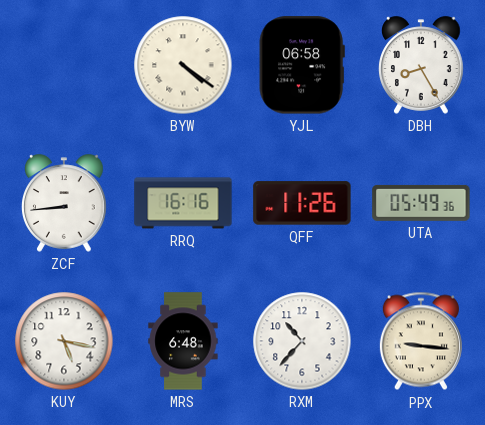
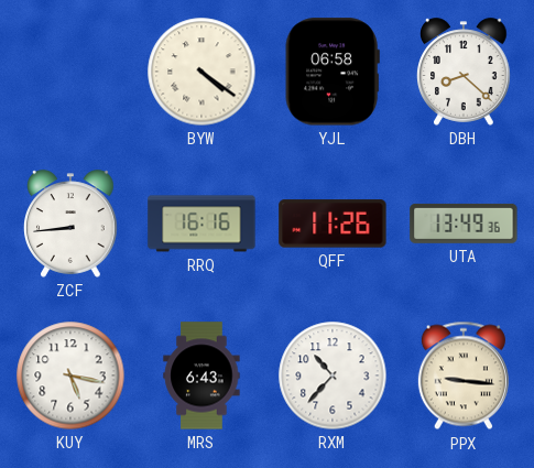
DBH: 8:25 -> 8:22
UTA: 05:49 -> 13:49
MRS: 6:48 -> 6:43
